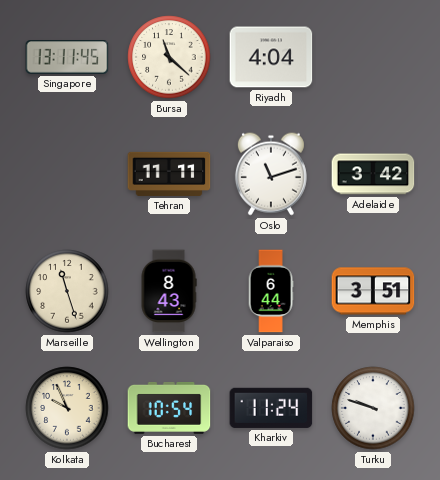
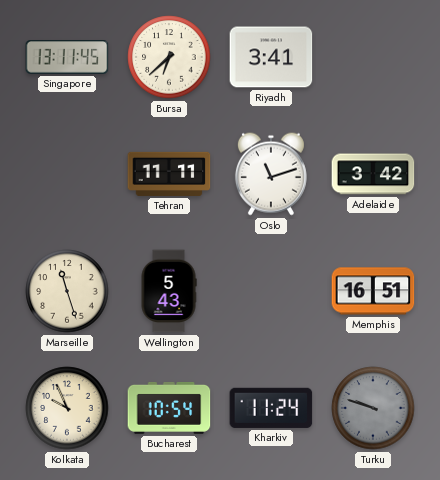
Bursa: 11:22 -> 6:38
Riyadh: 4:04 -> 3:41
Wellington: 8:43 -> 5:43
Valparaiso: 6:44 -> none
Memphis: 3:51 -> 16:51
Turku dial: white -> grey
